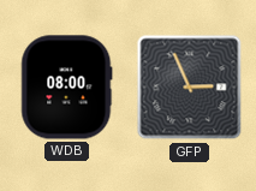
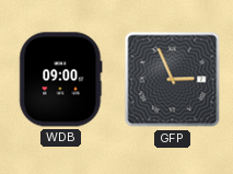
WDB: 08:00 -> 09:00
